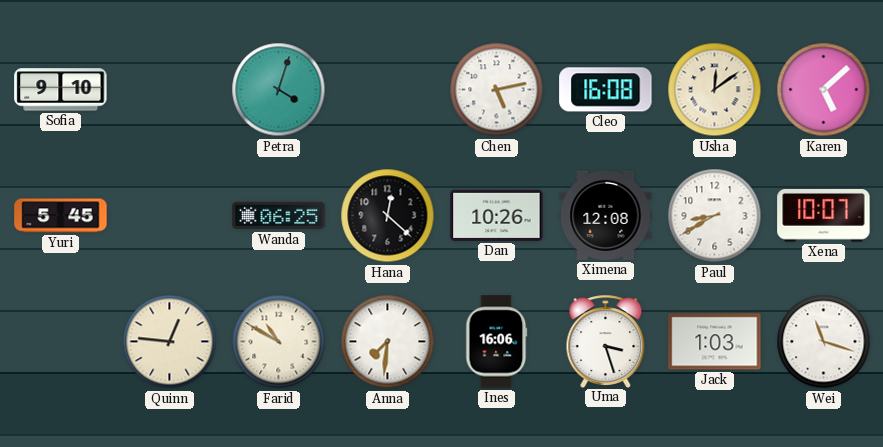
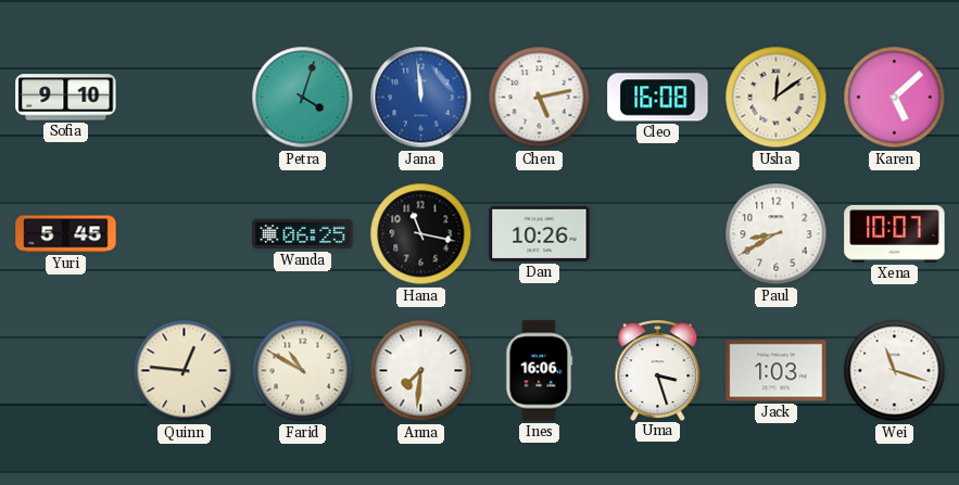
Jana: none -> 11:59
Hana: 12:22 -> 11:17
Ximena: 12:08 -> none
